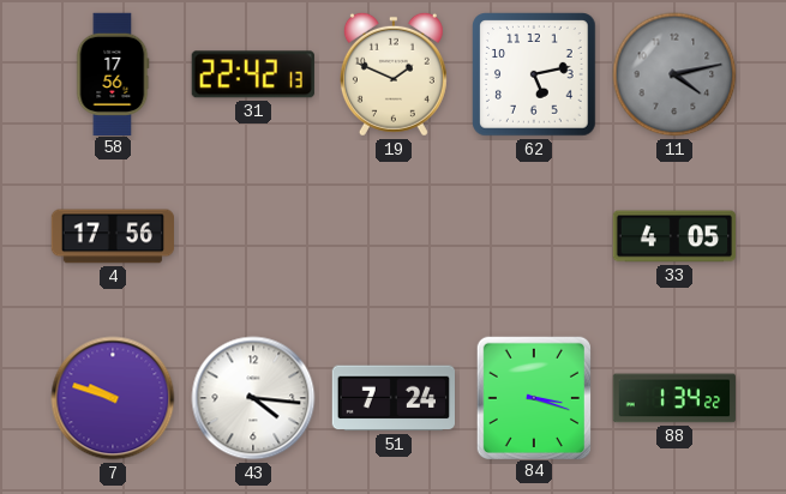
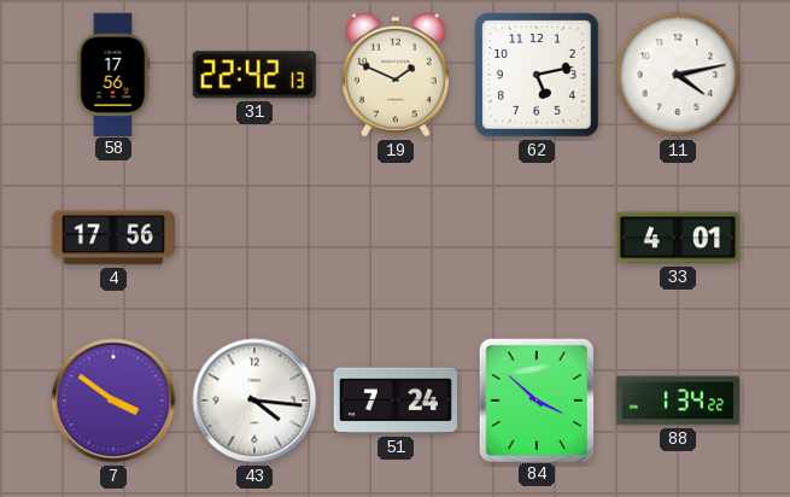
11 dial: grey -> white
33: 4:05 -> 4:01
7: 9:48 -> 3:51
84: 3:18 -> 3:52
